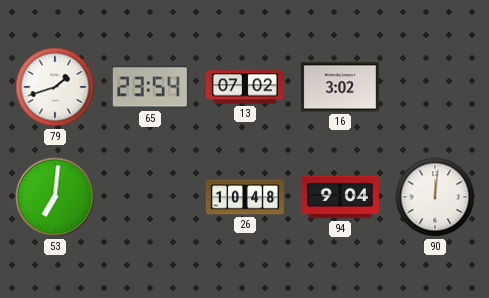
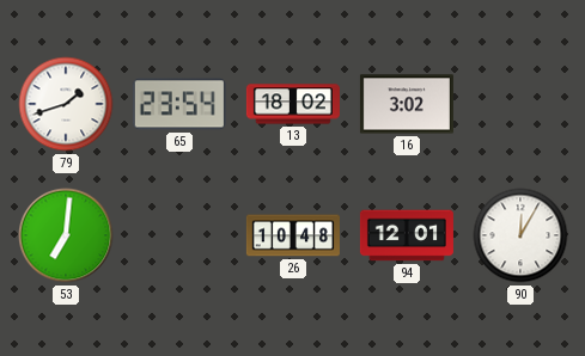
13: 07:02 -> 18:02
94: 9:04 -> 12:01
90: 12:01 -> 12:05
